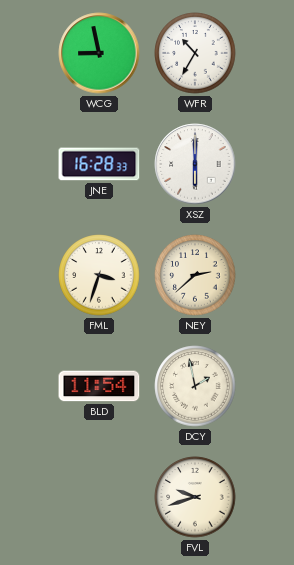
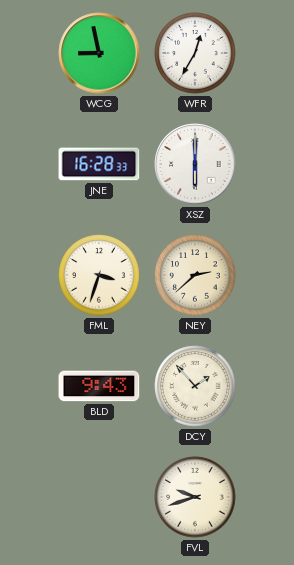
WFR: 10:35 -> 12:35
BLD: 11:54 -> 9:43
DCY: 1:58 -> 1:53
